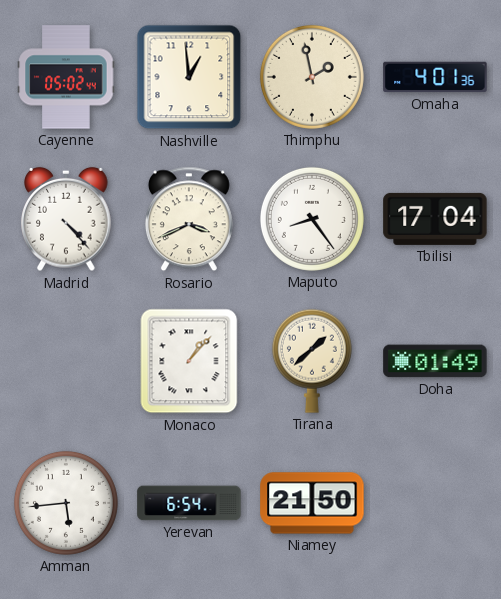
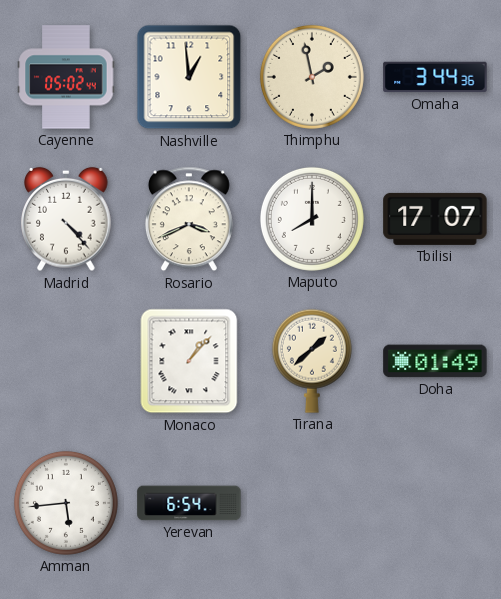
Omaha: 4:01 -> 3:44
Maputo: 8:24 -> 8:00
Tbilisi: 17:04 -> 17:07
Niamey: 21:50 -> none
